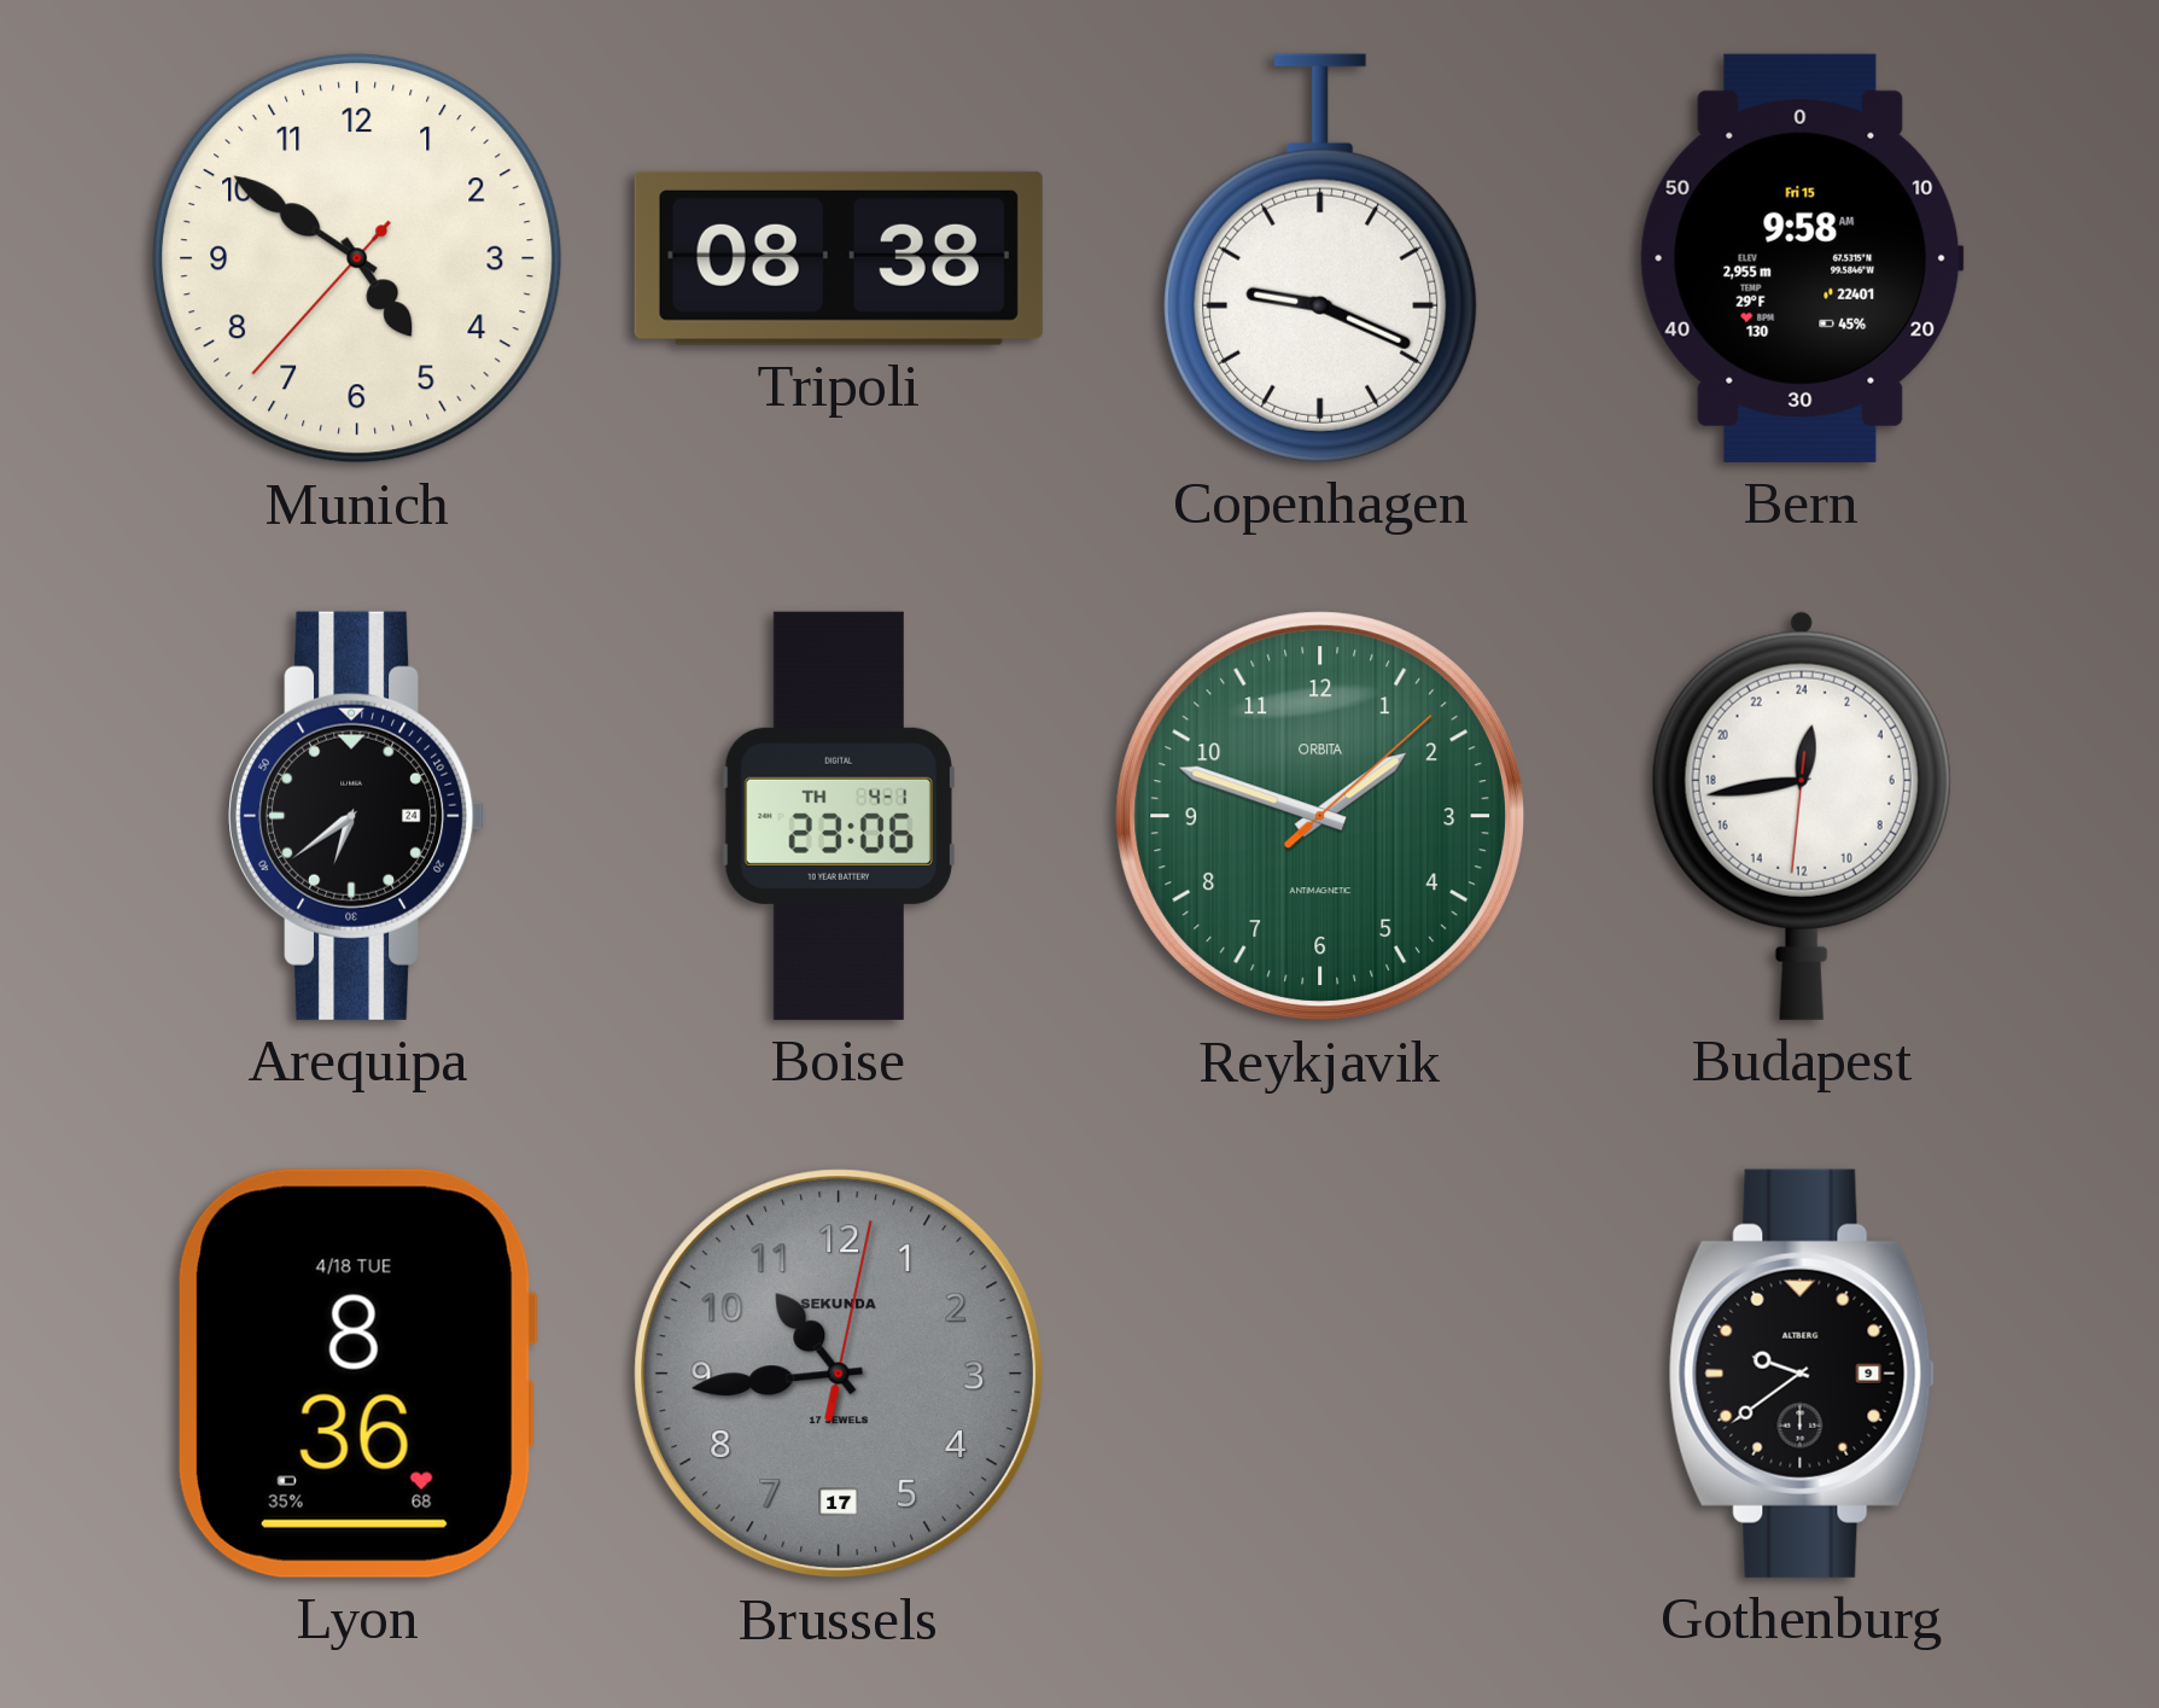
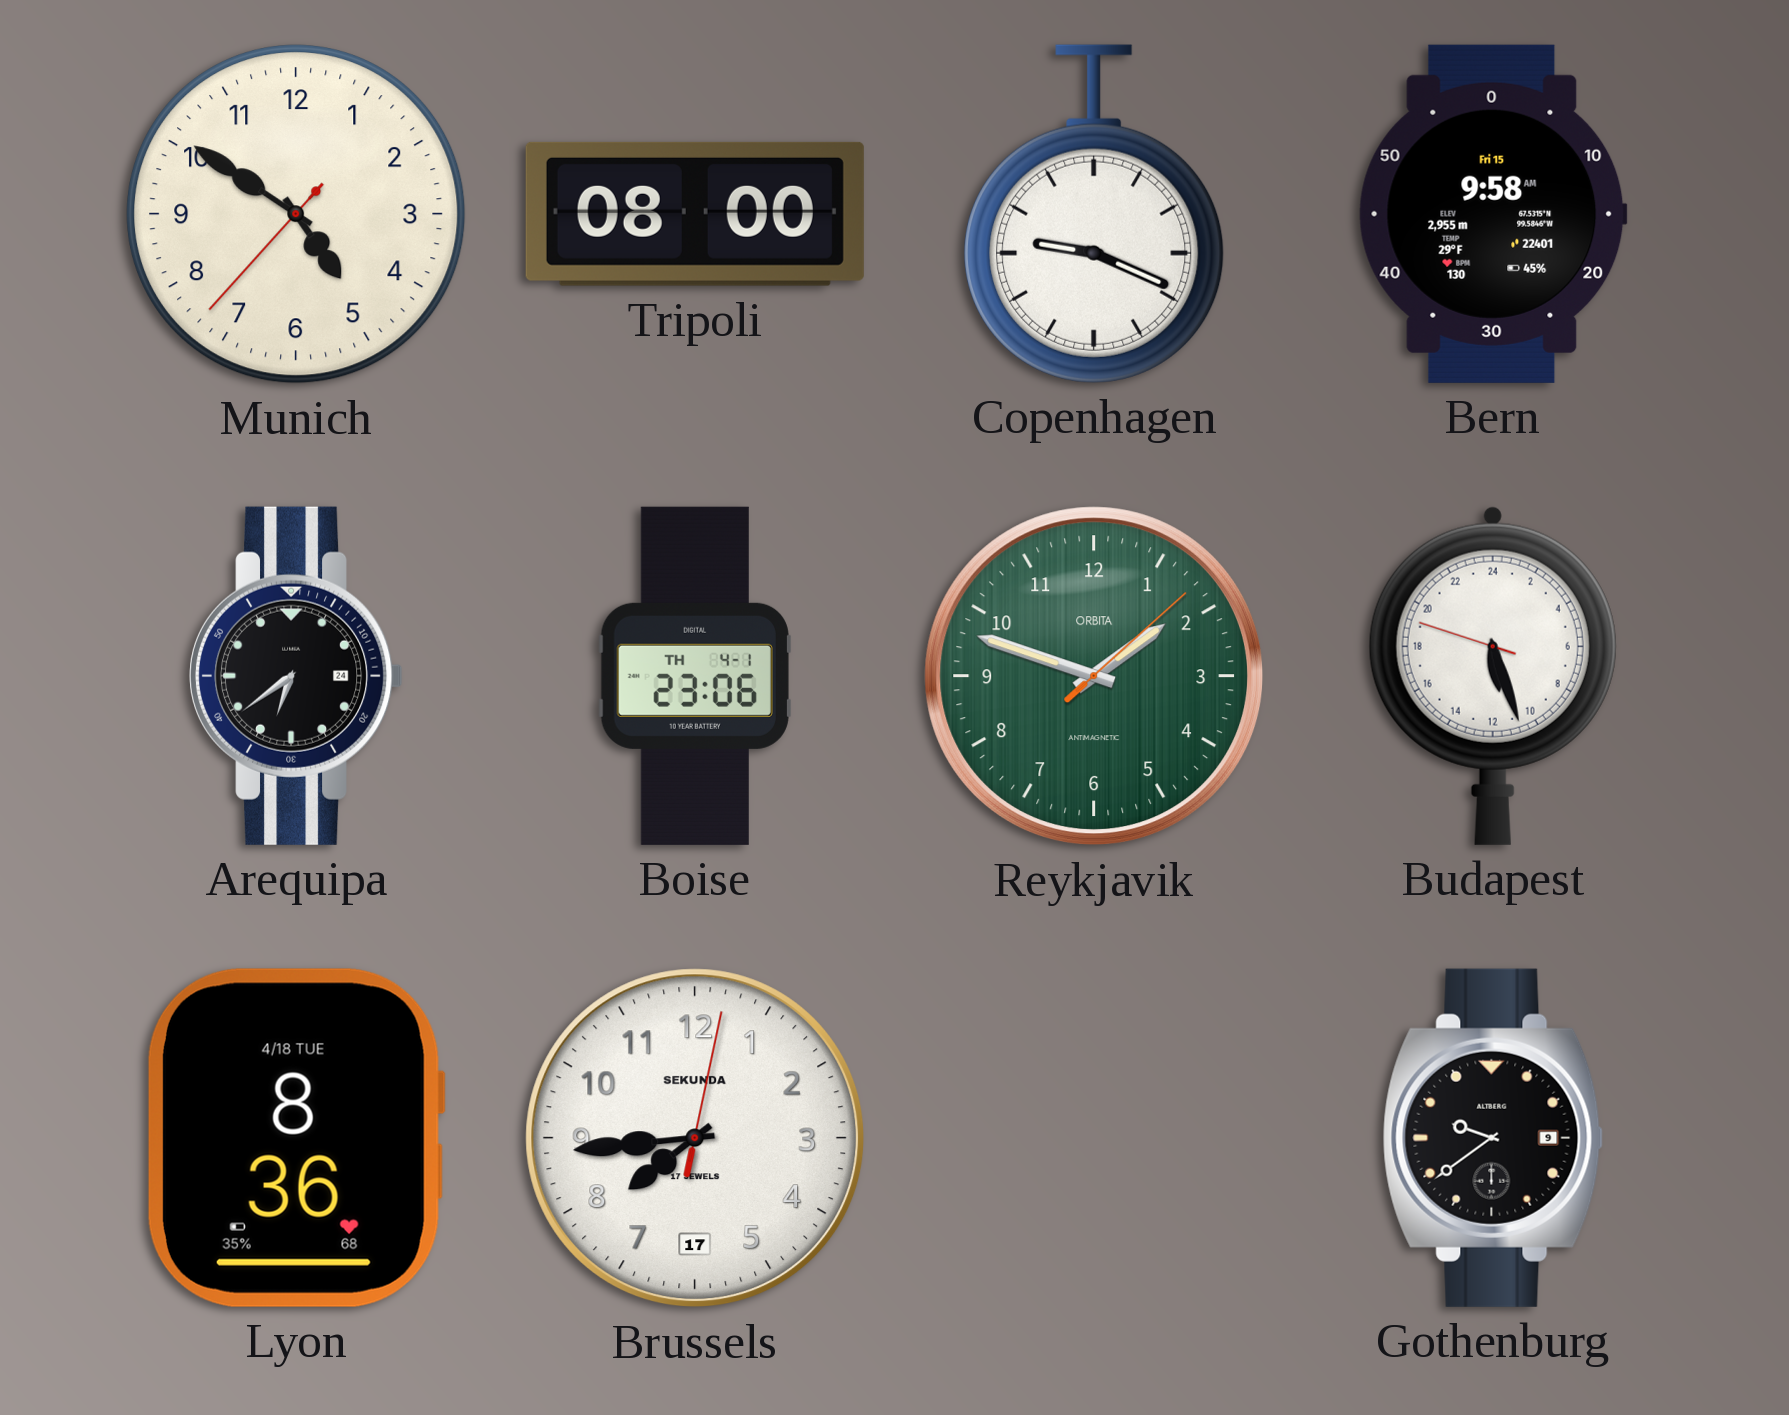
Tripoli: 08:38 -> 08:00
Budapest: 0:43 -> 11:26
Brussels: 10:44 -> 7:44
Brussels dial: grey -> white
